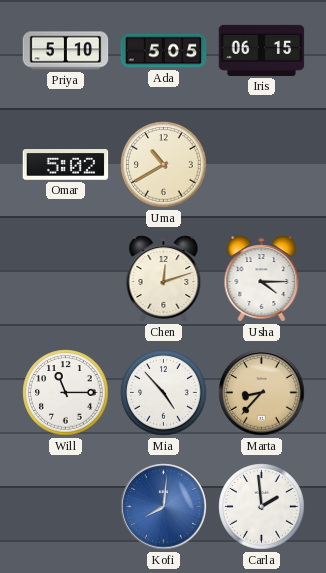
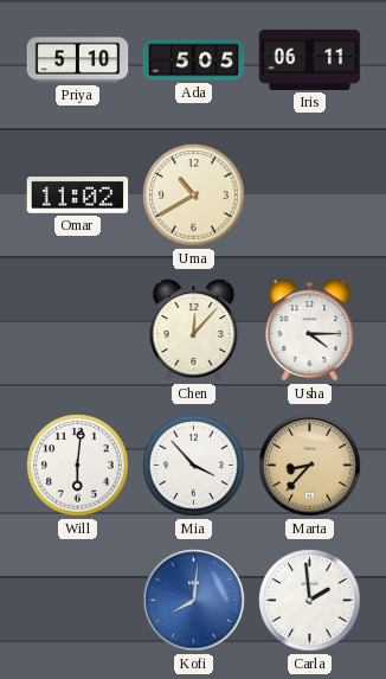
Iris: 06:15 -> 06:11
Omar: 5:02 -> 11:02
Chen: 12:12 -> 12:07
Will: 11:15 -> 6:01
Mia: 4:53 -> 3:53
